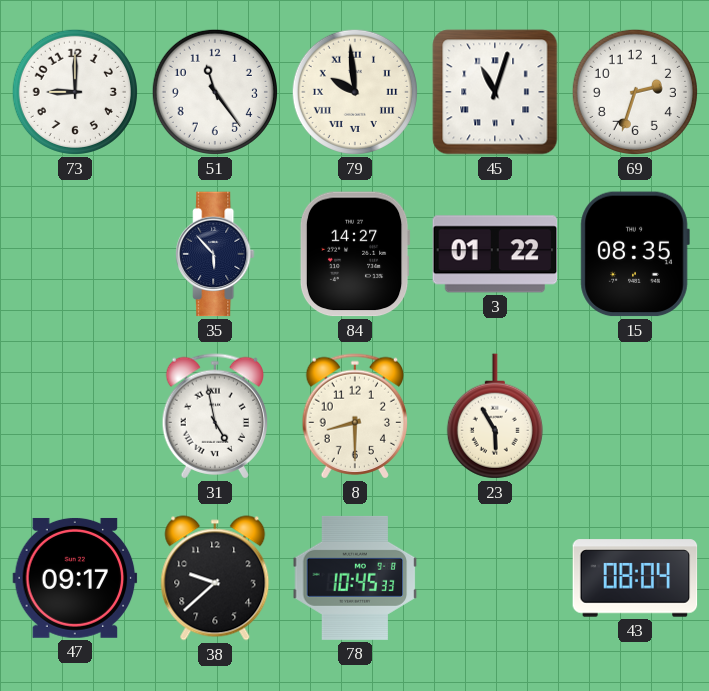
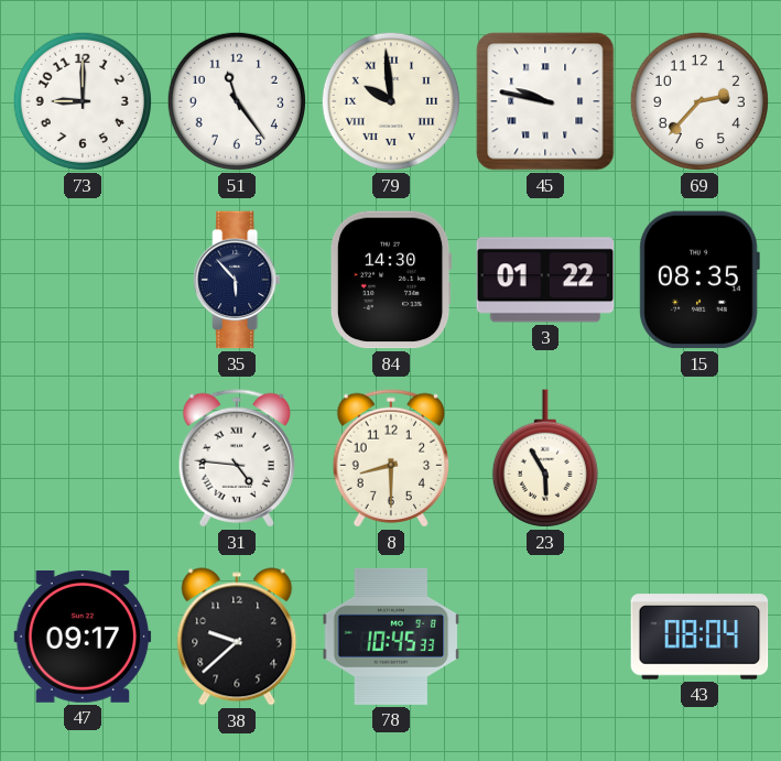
45: 11:03 -> 9:47
69: 2:33 -> 2:37
84: 14:27 -> 14:30
31: 4:58 -> 4:46
